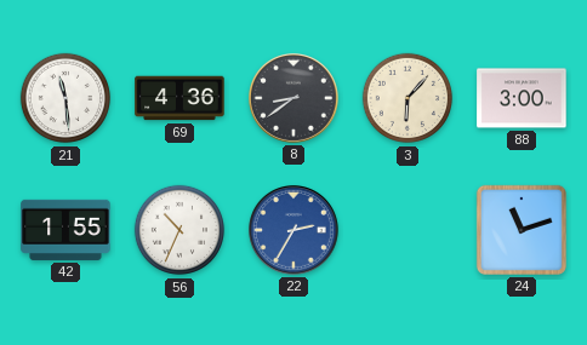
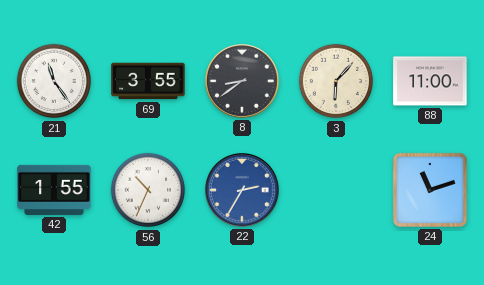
21: 11:29 -> 11:24
69: 4:36 -> 3:55
88: 3:00 -> 11:00
